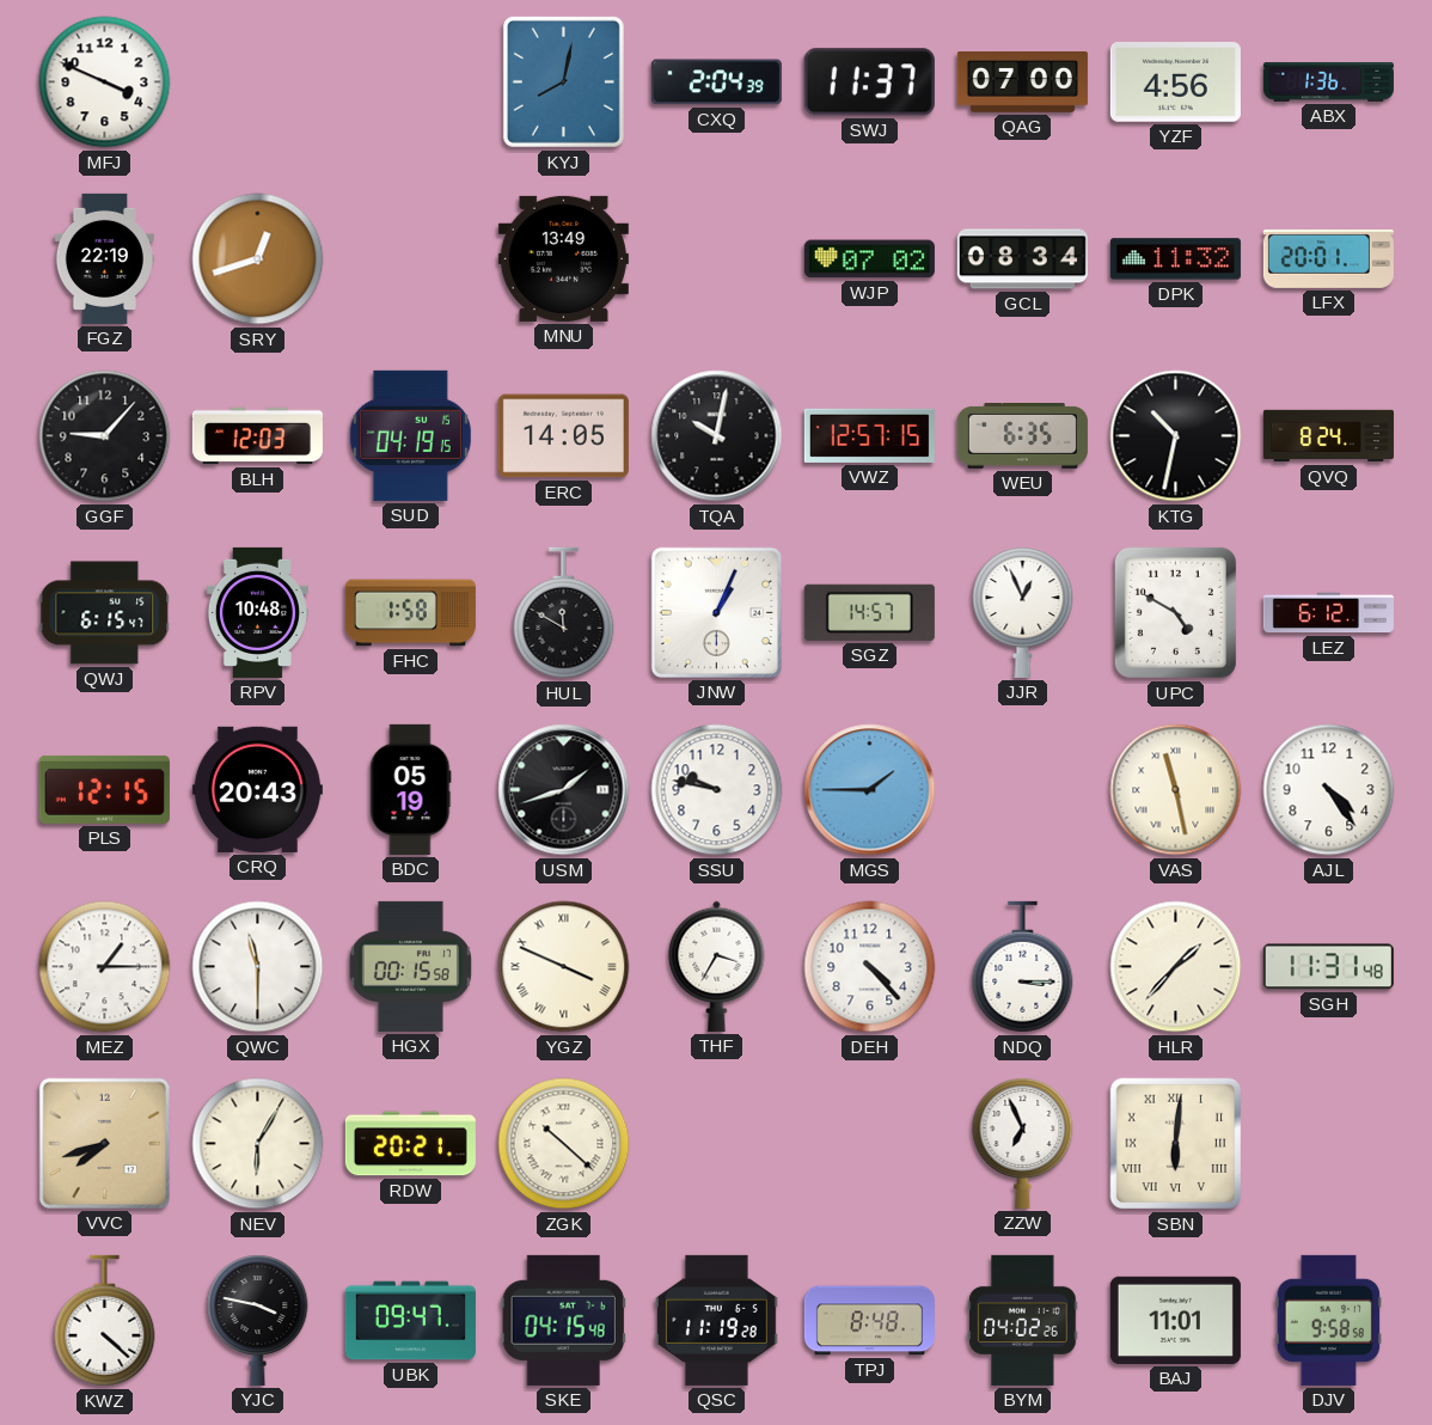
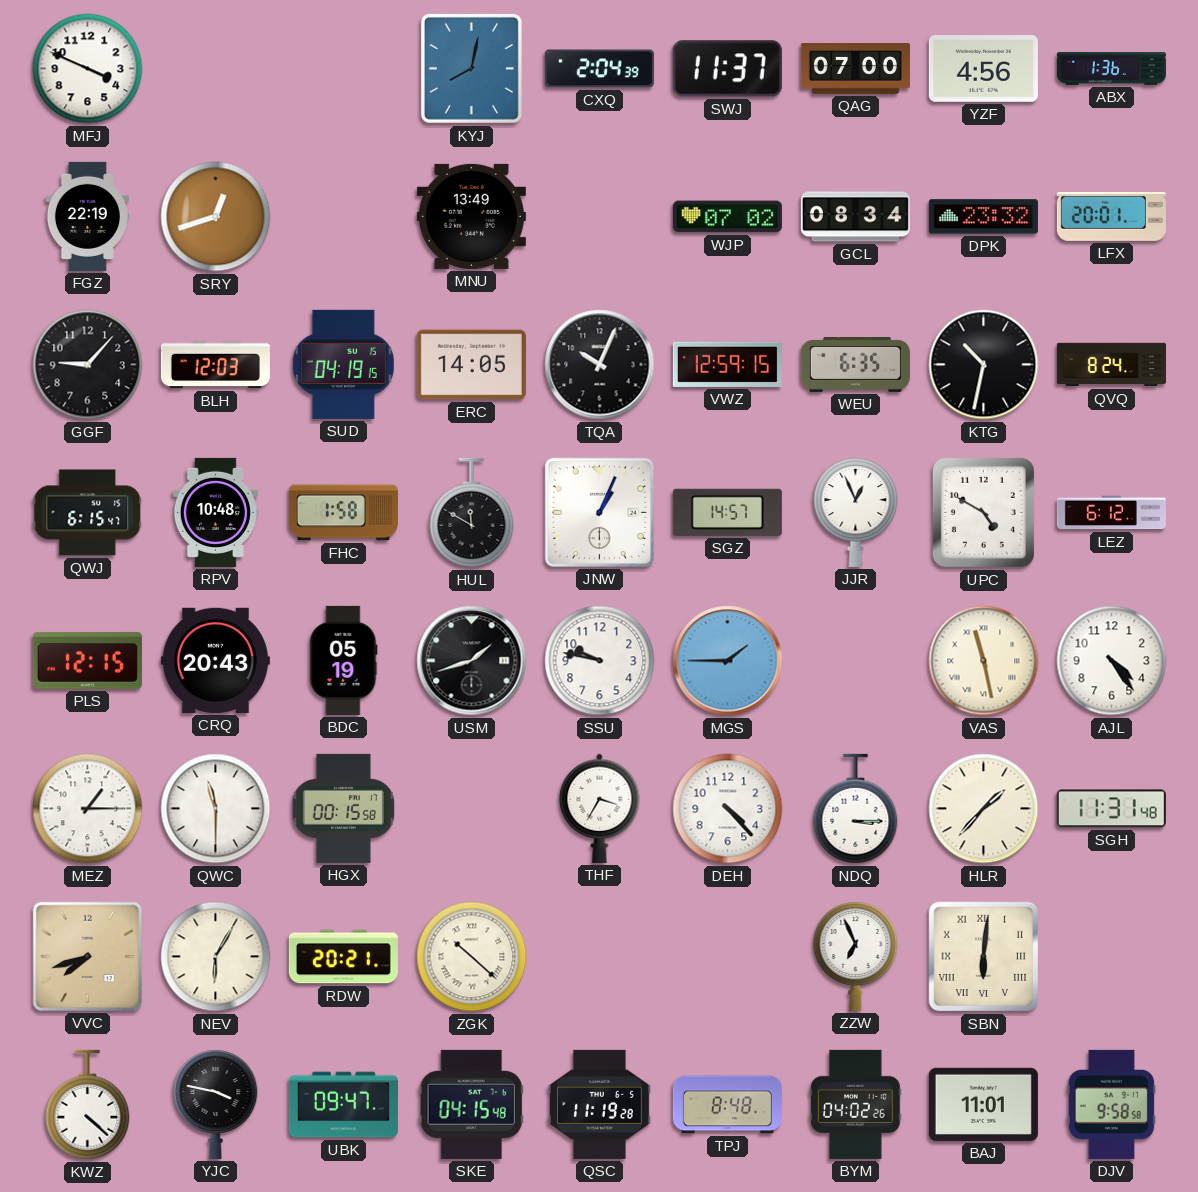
DPK: 11:32 -> 23:32
TQA: 10:02 -> 10:04
VWZ: 12:57 -> 12:59
YGZ: 3:49 -> none
